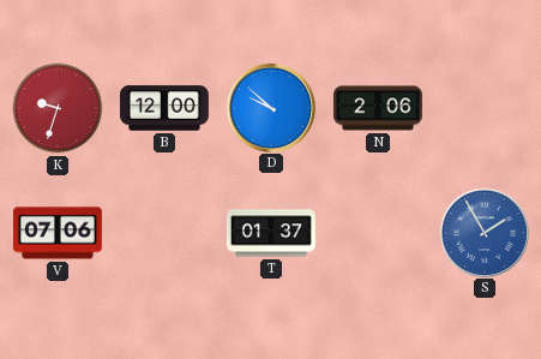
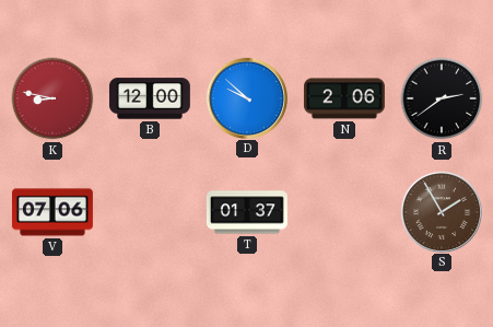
K: 9:33 -> 8:47
R: none -> 2:39
S dial: blue -> brown
